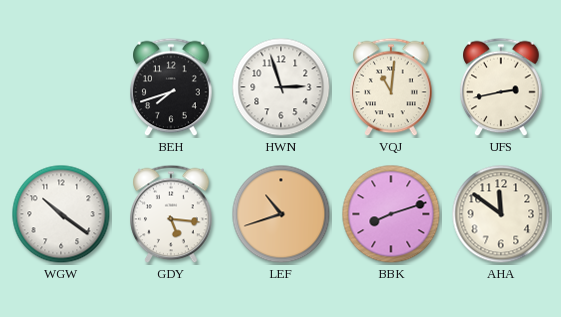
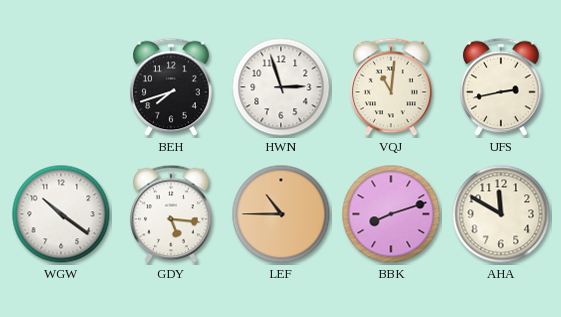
LEF: 10:42 -> 10:45
AHA: 11:51 -> 11:50
